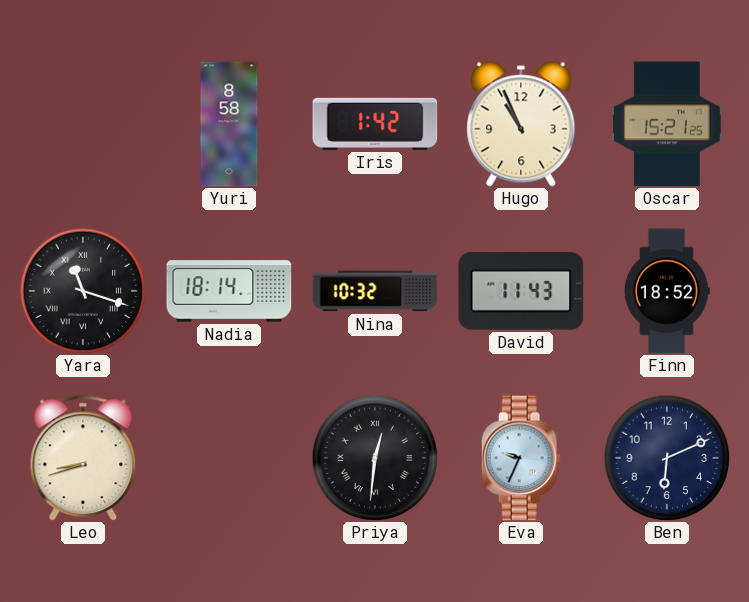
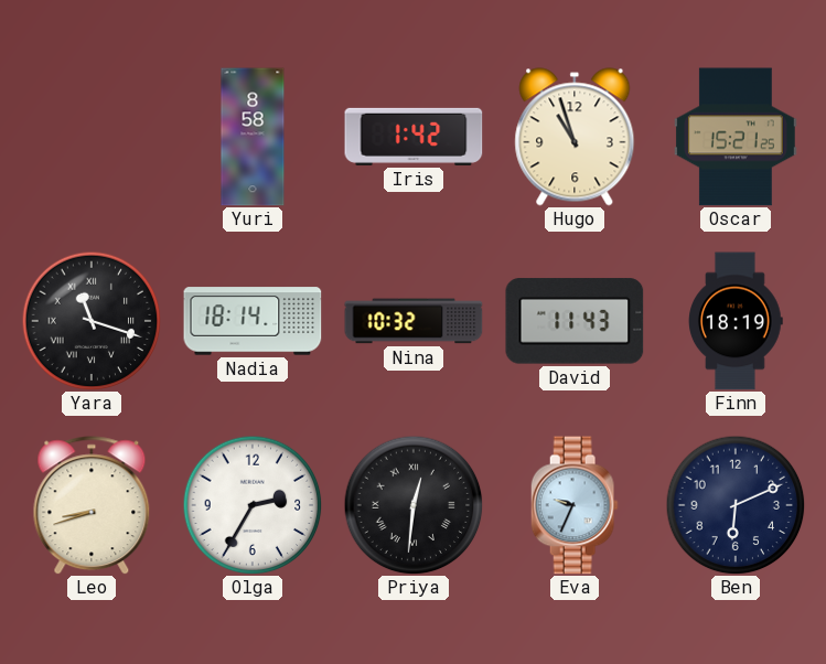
Hugo: 10:56 -> 10:57
Finn: 18:52 -> 18:19
Olga: none -> 2:35
